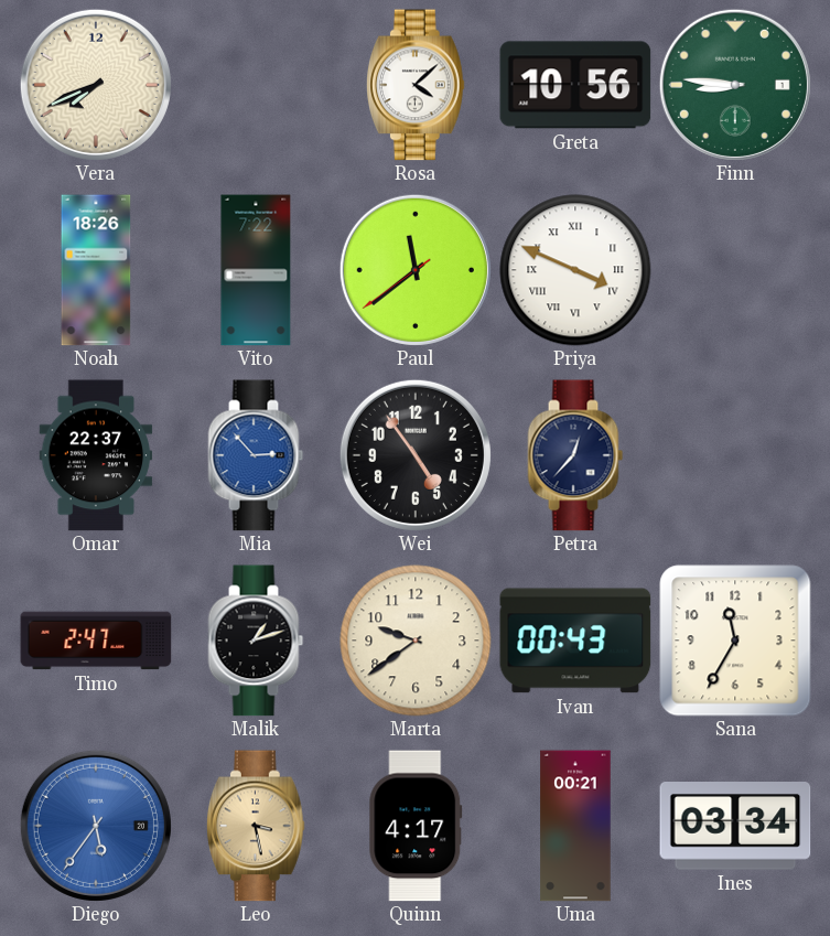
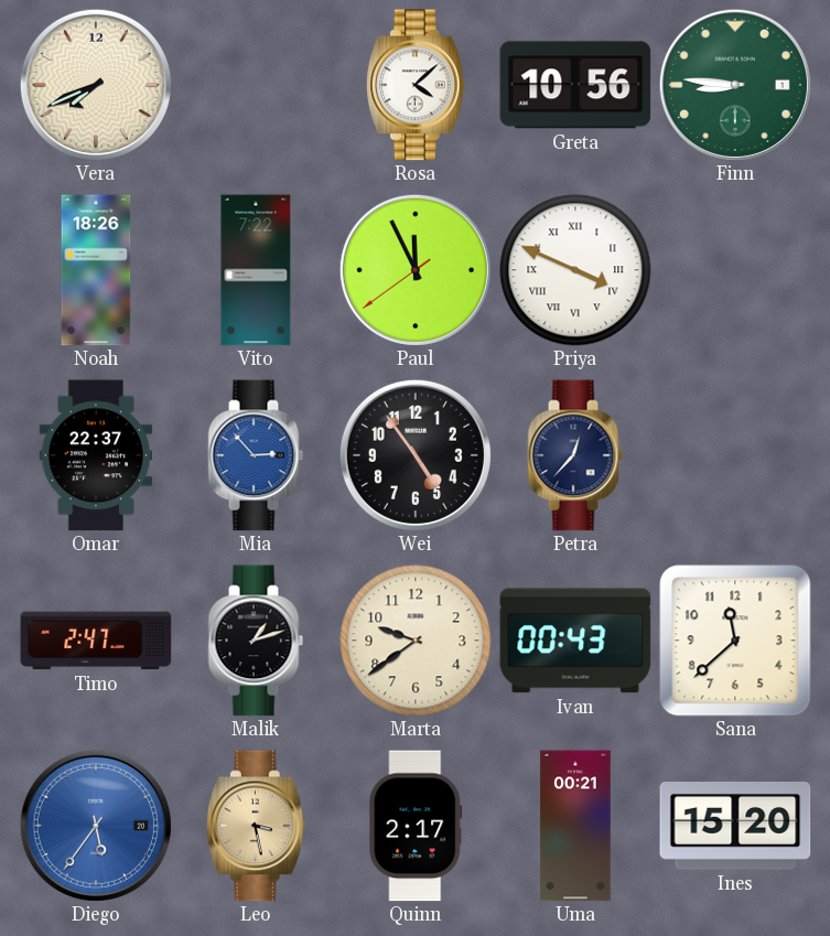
Paul: 11:38 -> 11:55
Sana: 11:35 -> 11:38
Quinn: 4:17 -> 2:17
Ines: 03:34 -> 15:20
